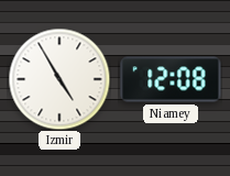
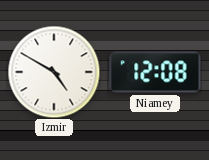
Izmir: 4:55 -> 4:50
